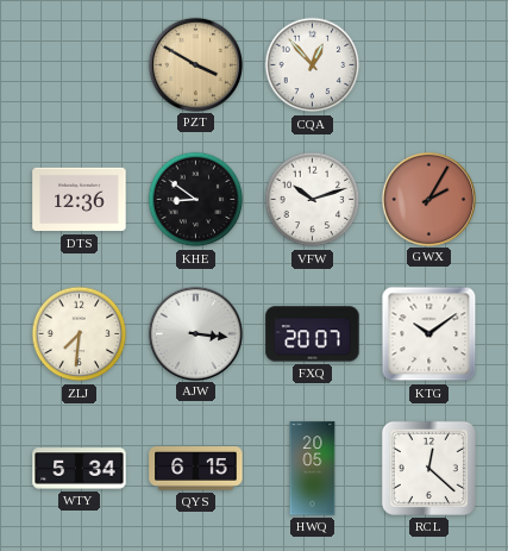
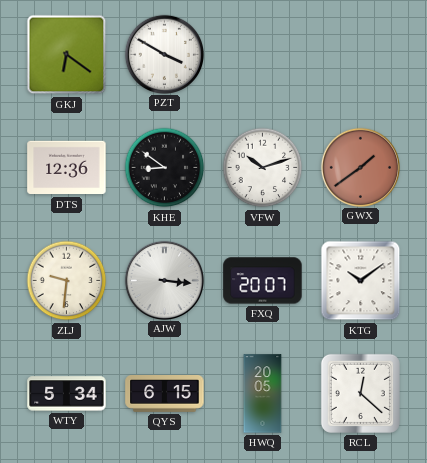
GKJ: none -> 6:21
PZT dial: champagne -> white
CQA: 12:53 -> none
GWX: 2:05 -> 1:39
ZLJ: 7:31 -> 9:31
